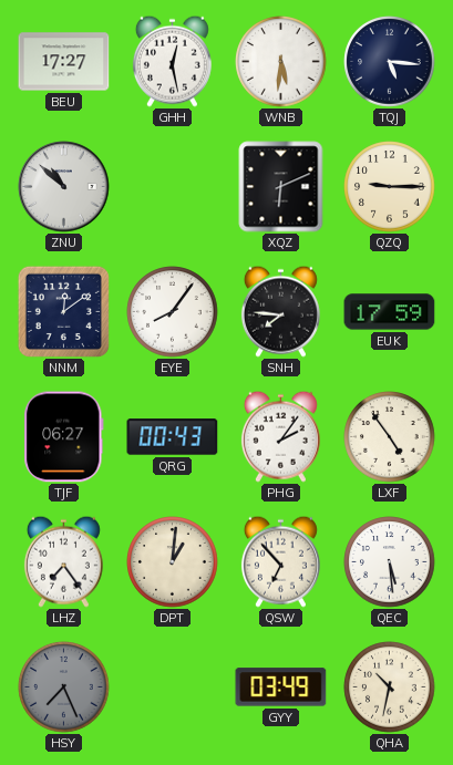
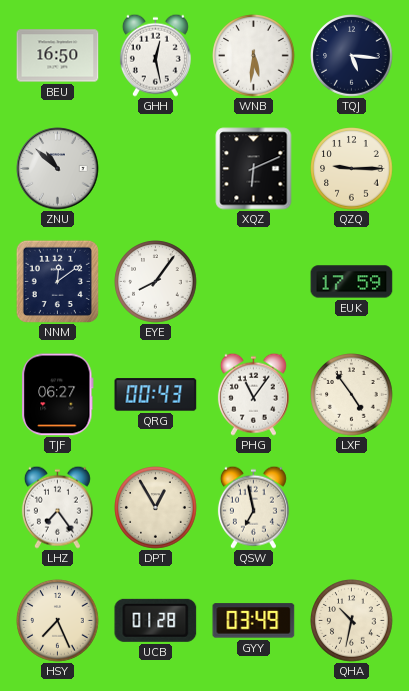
BEU: 17:27 -> 16:50
SNH: 7:46 -> none
PHG: 2:06 -> 11:06
DPT: 1:01 -> 12:55
QSW: 6:53 -> 6:58
QEC: 5:29 -> none
HSY dial: grey -> cream
UCB: none -> 01:28
